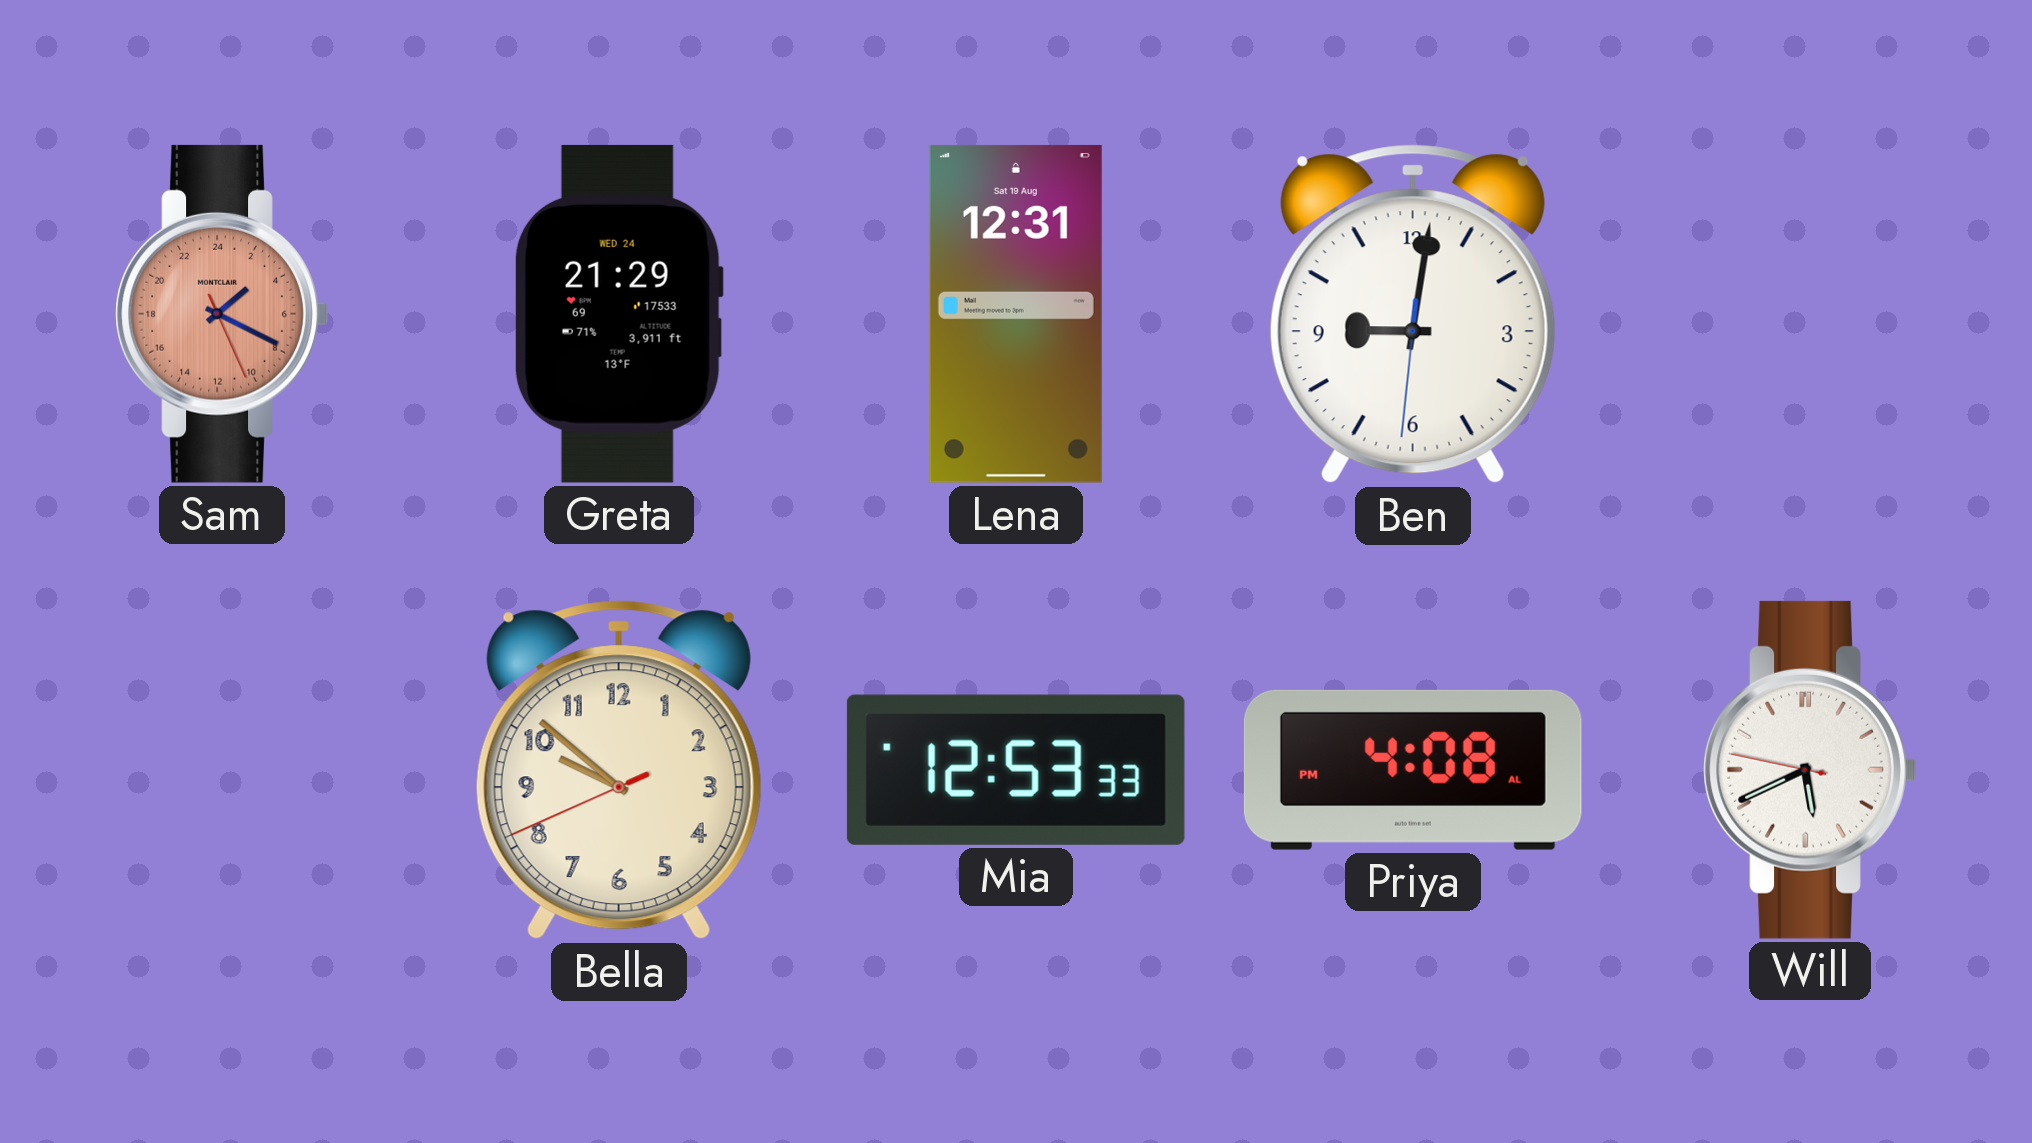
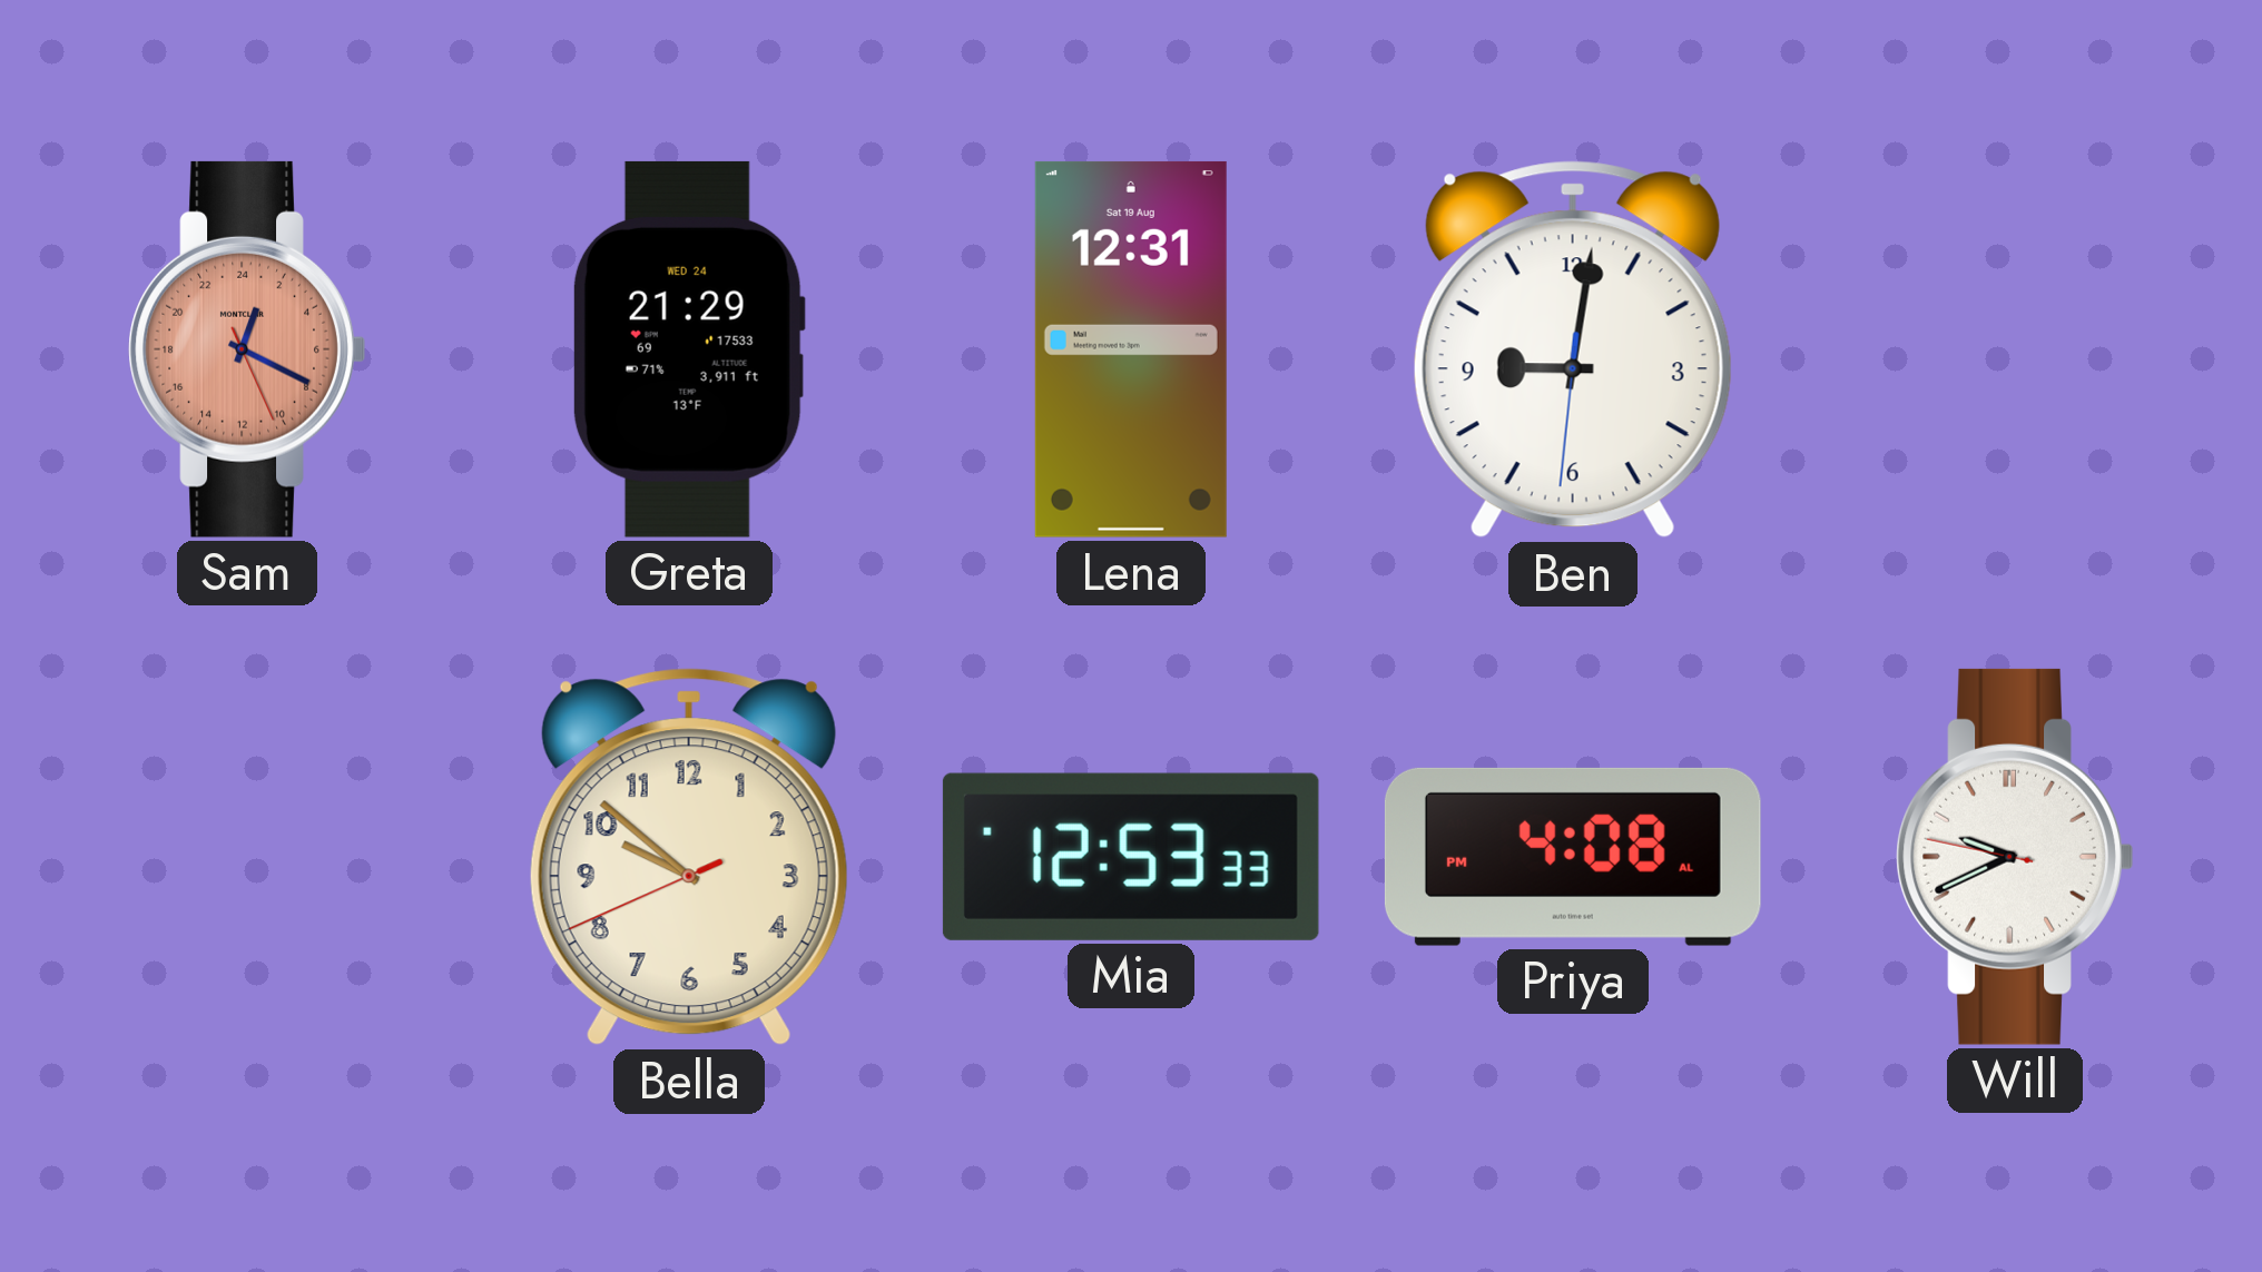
Sam: 3:19 -> 1:19
Will: 5:40 -> 9:40
